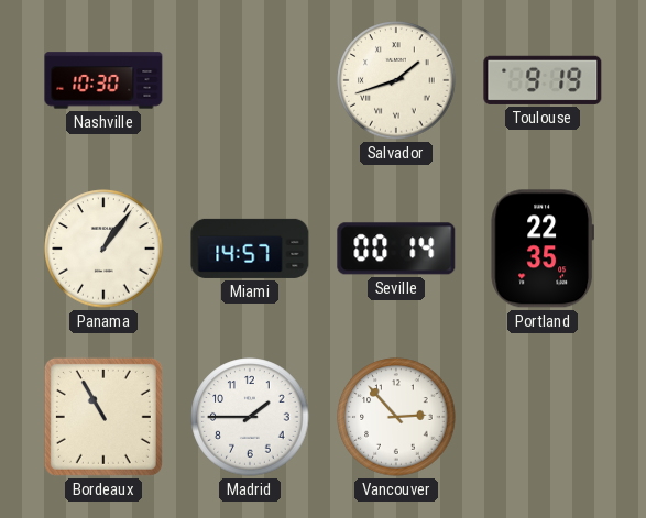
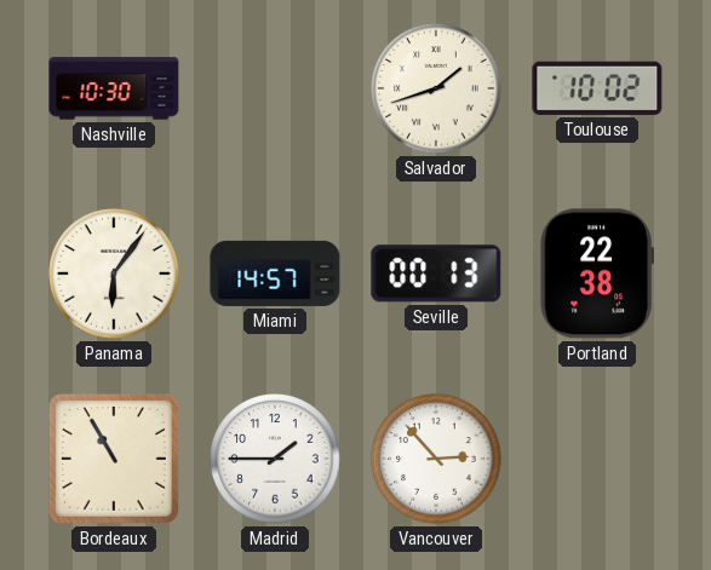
Toulouse: 9:19 -> 10:02
Panama: 1:06 -> 6:06
Seville: 00:14 -> 00:13
Portland: 22:35 -> 22:38
